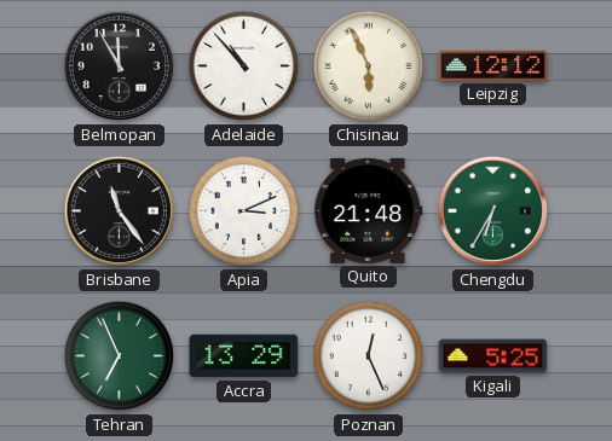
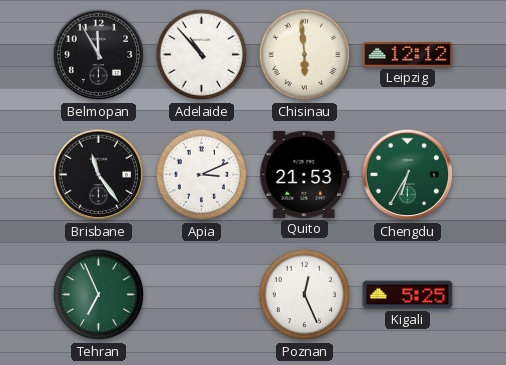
Chisinau: 5:56 -> 5:59
Quito: 21:48 -> 21:53
Accra: 13:29 -> none
